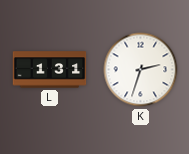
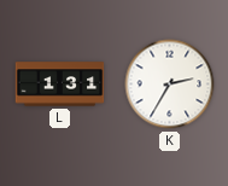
K: 2:33 -> 2:35
